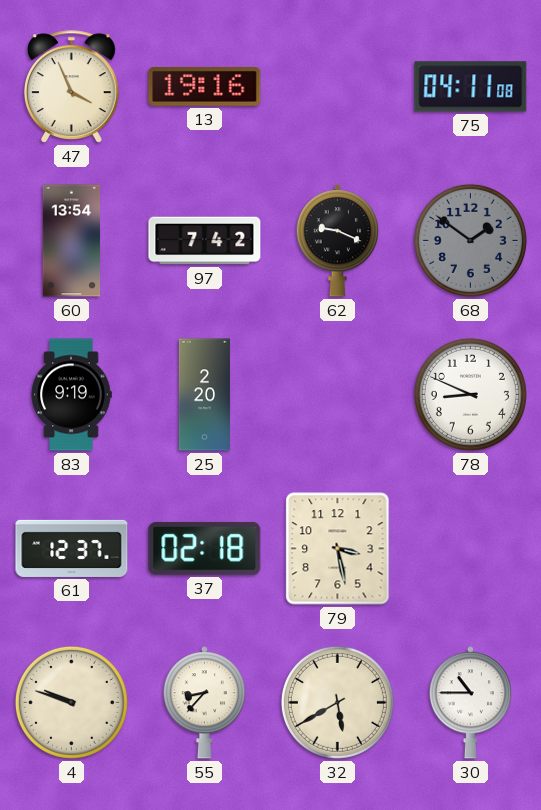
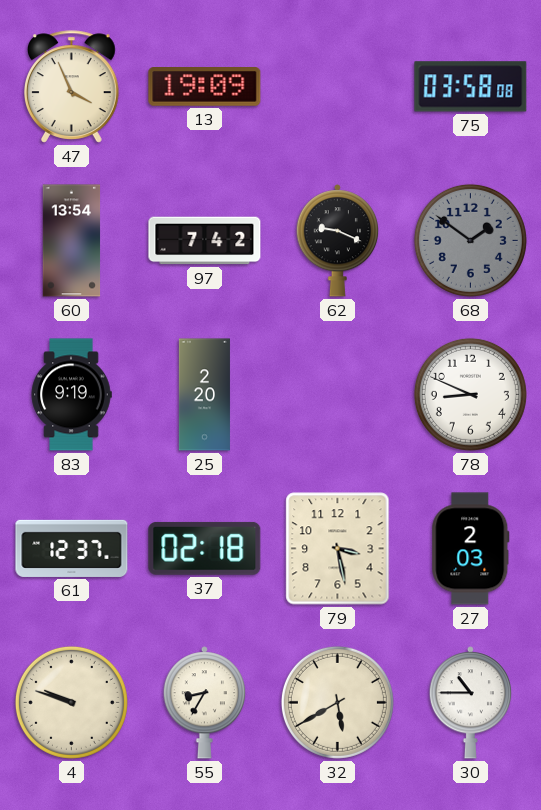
13: 19:16 -> 19:09
75: 04:11 -> 03:58
27: none -> 2:03
55: 8:37 -> 8:35
